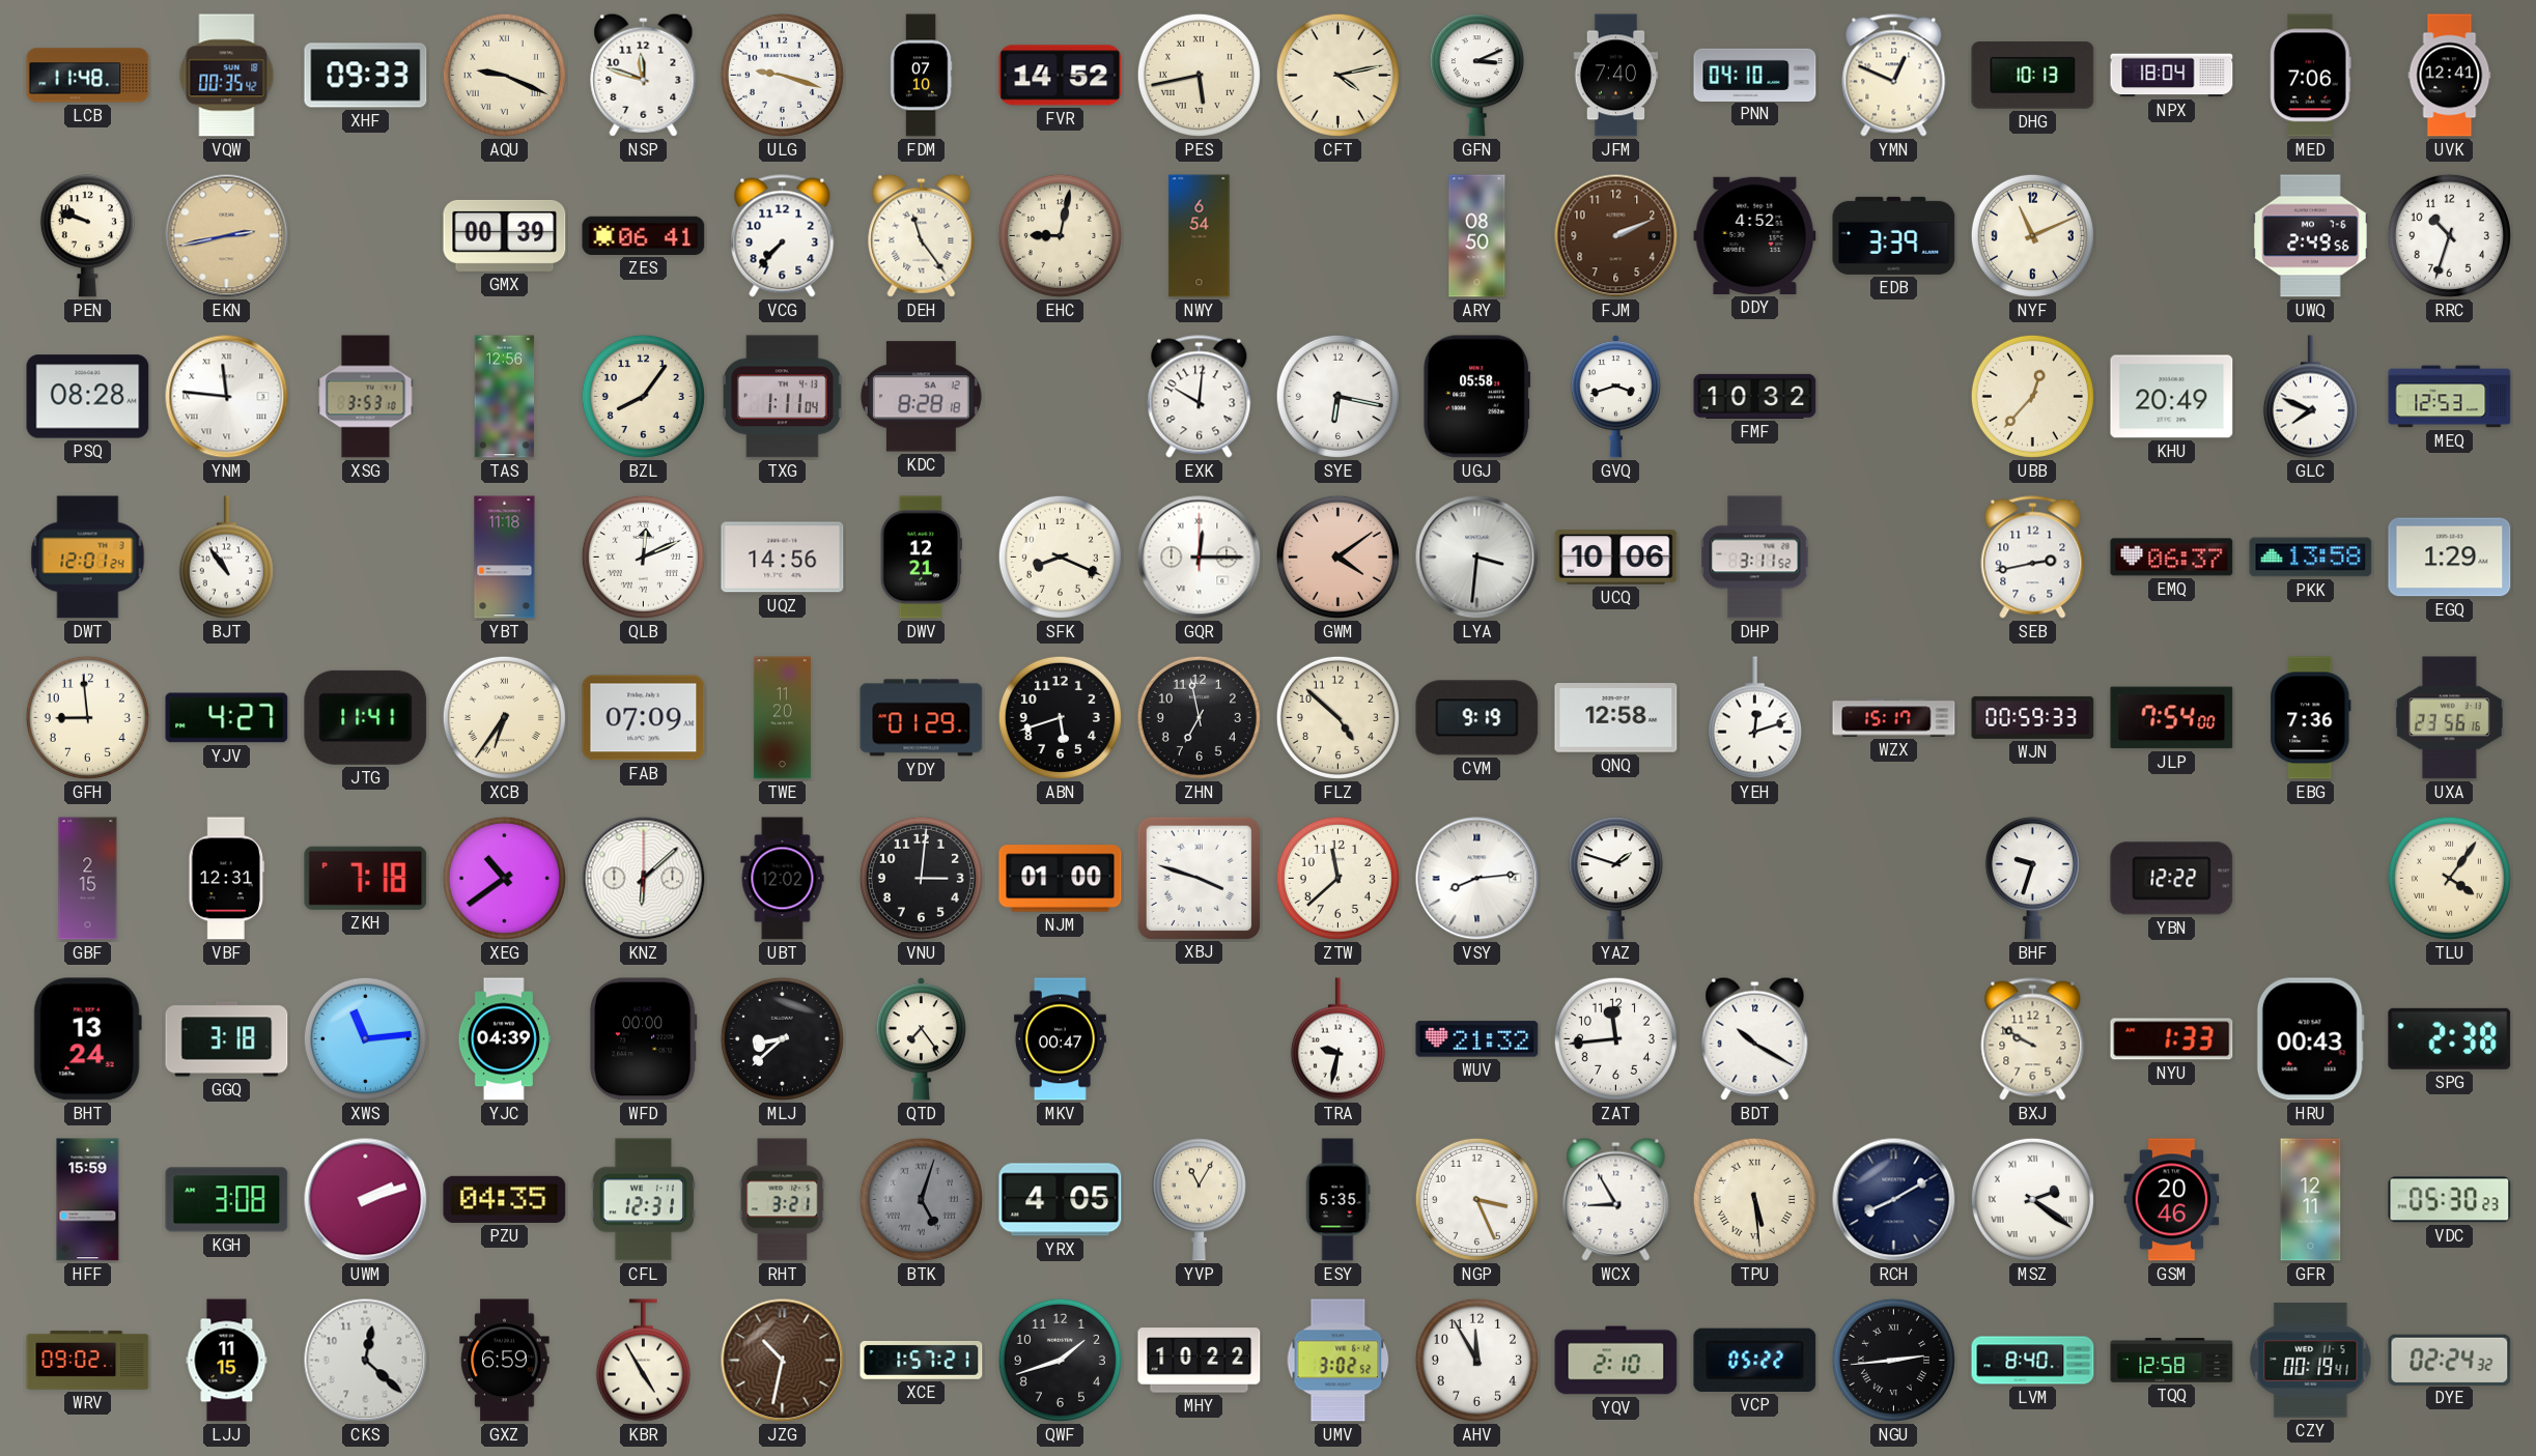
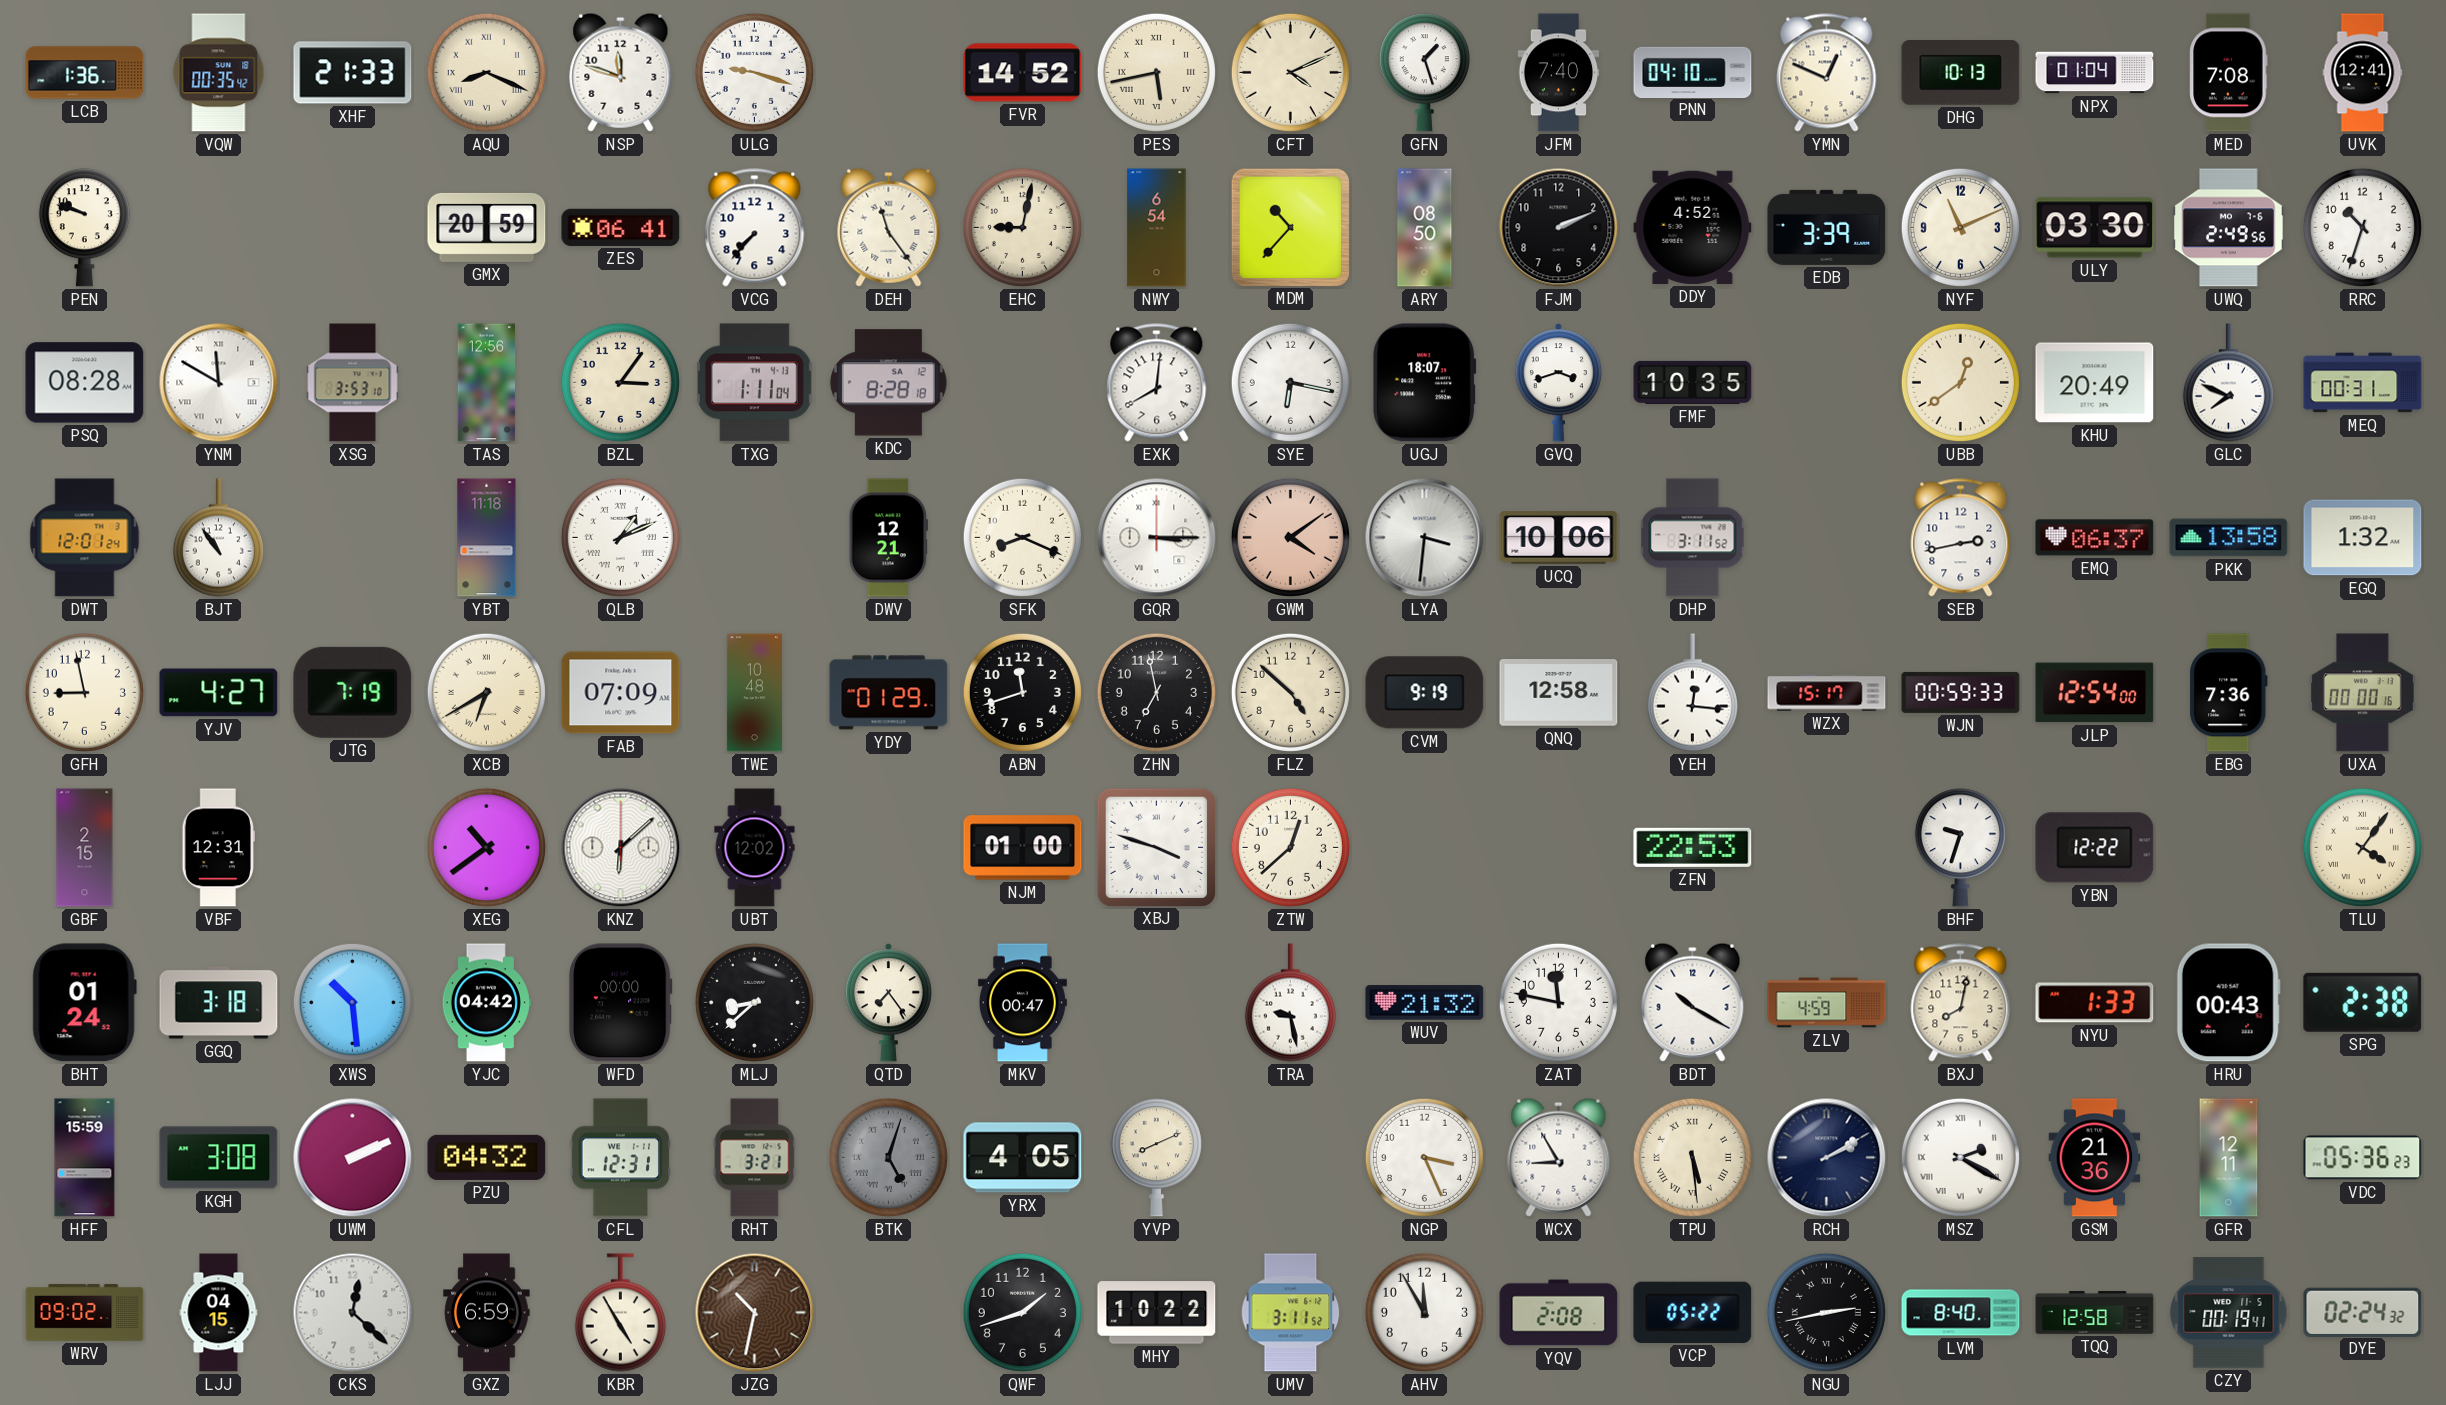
LCB: 11:48 -> 1:36
XHF: 09:33 -> 21:33
AQU: 9:19 -> 8:19
FDM: 07:10 -> none
CFT: 4:13 -> 4:11
GFN: 3:11 -> 1:27
NPX: 18:04 -> 01:04
MED: 7:06 -> 7:08
EKN: 2:43 -> none
GMX: 00:39 -> 20:59
MDM: none -> 10:37
FJM dial: brown -> black
ULY: none -> 03:30
YNM: 11:46 -> 11:50
BZL: 8:06 -> 3:06
EXK: 10:01 -> 8:01
UGJ: 05:58 -> 18:07
FMF: 10:32 -> 10:35
UBB: 12:37 -> 12:39
MEQ: 12:53 -> 00:31
QLB: 12:11 -> 1:11
UQZ: 14:56 -> none
GQR: 12:15 -> 3:15
EGQ: 1:29 -> 1:32
GFH: 8:59 -> 8:58
JTG: 11:41 -> 7:19
XCB: 6:36 -> 6:40
TWE: 11:20 -> 10:48
ABN: 5:42 -> 11:42
YEH: 12:12 -> 12:16
JLP: 7:54 -> 12:54
UXA: 23:56 -> 00:00
ZKH: 7:18 -> none
VNU: 3:01 -> none
ZTW: 11:38 -> 12:38
VSY: 8:14 -> none
YAZ: 1:48 -> none
ZFN: none -> 22:53
BHT: 13:24 -> 01:24
XWS: 11:14 -> 10:29
YJC: 04:39 -> 04:42
TRA: 9:32 -> 9:28
ZAT: 11:44 -> 11:47
ZLV: none -> 4:59
BXJ: 9:50 -> 8:02
UWM: 2:12 -> 2:11
PZU: 04:35 -> 04:32
YVP: 11:05 -> 8:11
ESY: 5:35 -> none
RCH: 8:10 -> 2:10
MSZ: 2:21 -> 2:20
GSM: 20:46 -> 21:36
VDC: 05:30 -> 05:36
LJJ: 11:15 -> 04:15
XCE: 1:57 -> none
UMV: 3:02 -> 3:11
YQV: 2:10 -> 2:08
NGU: 2:44 -> 2:43
